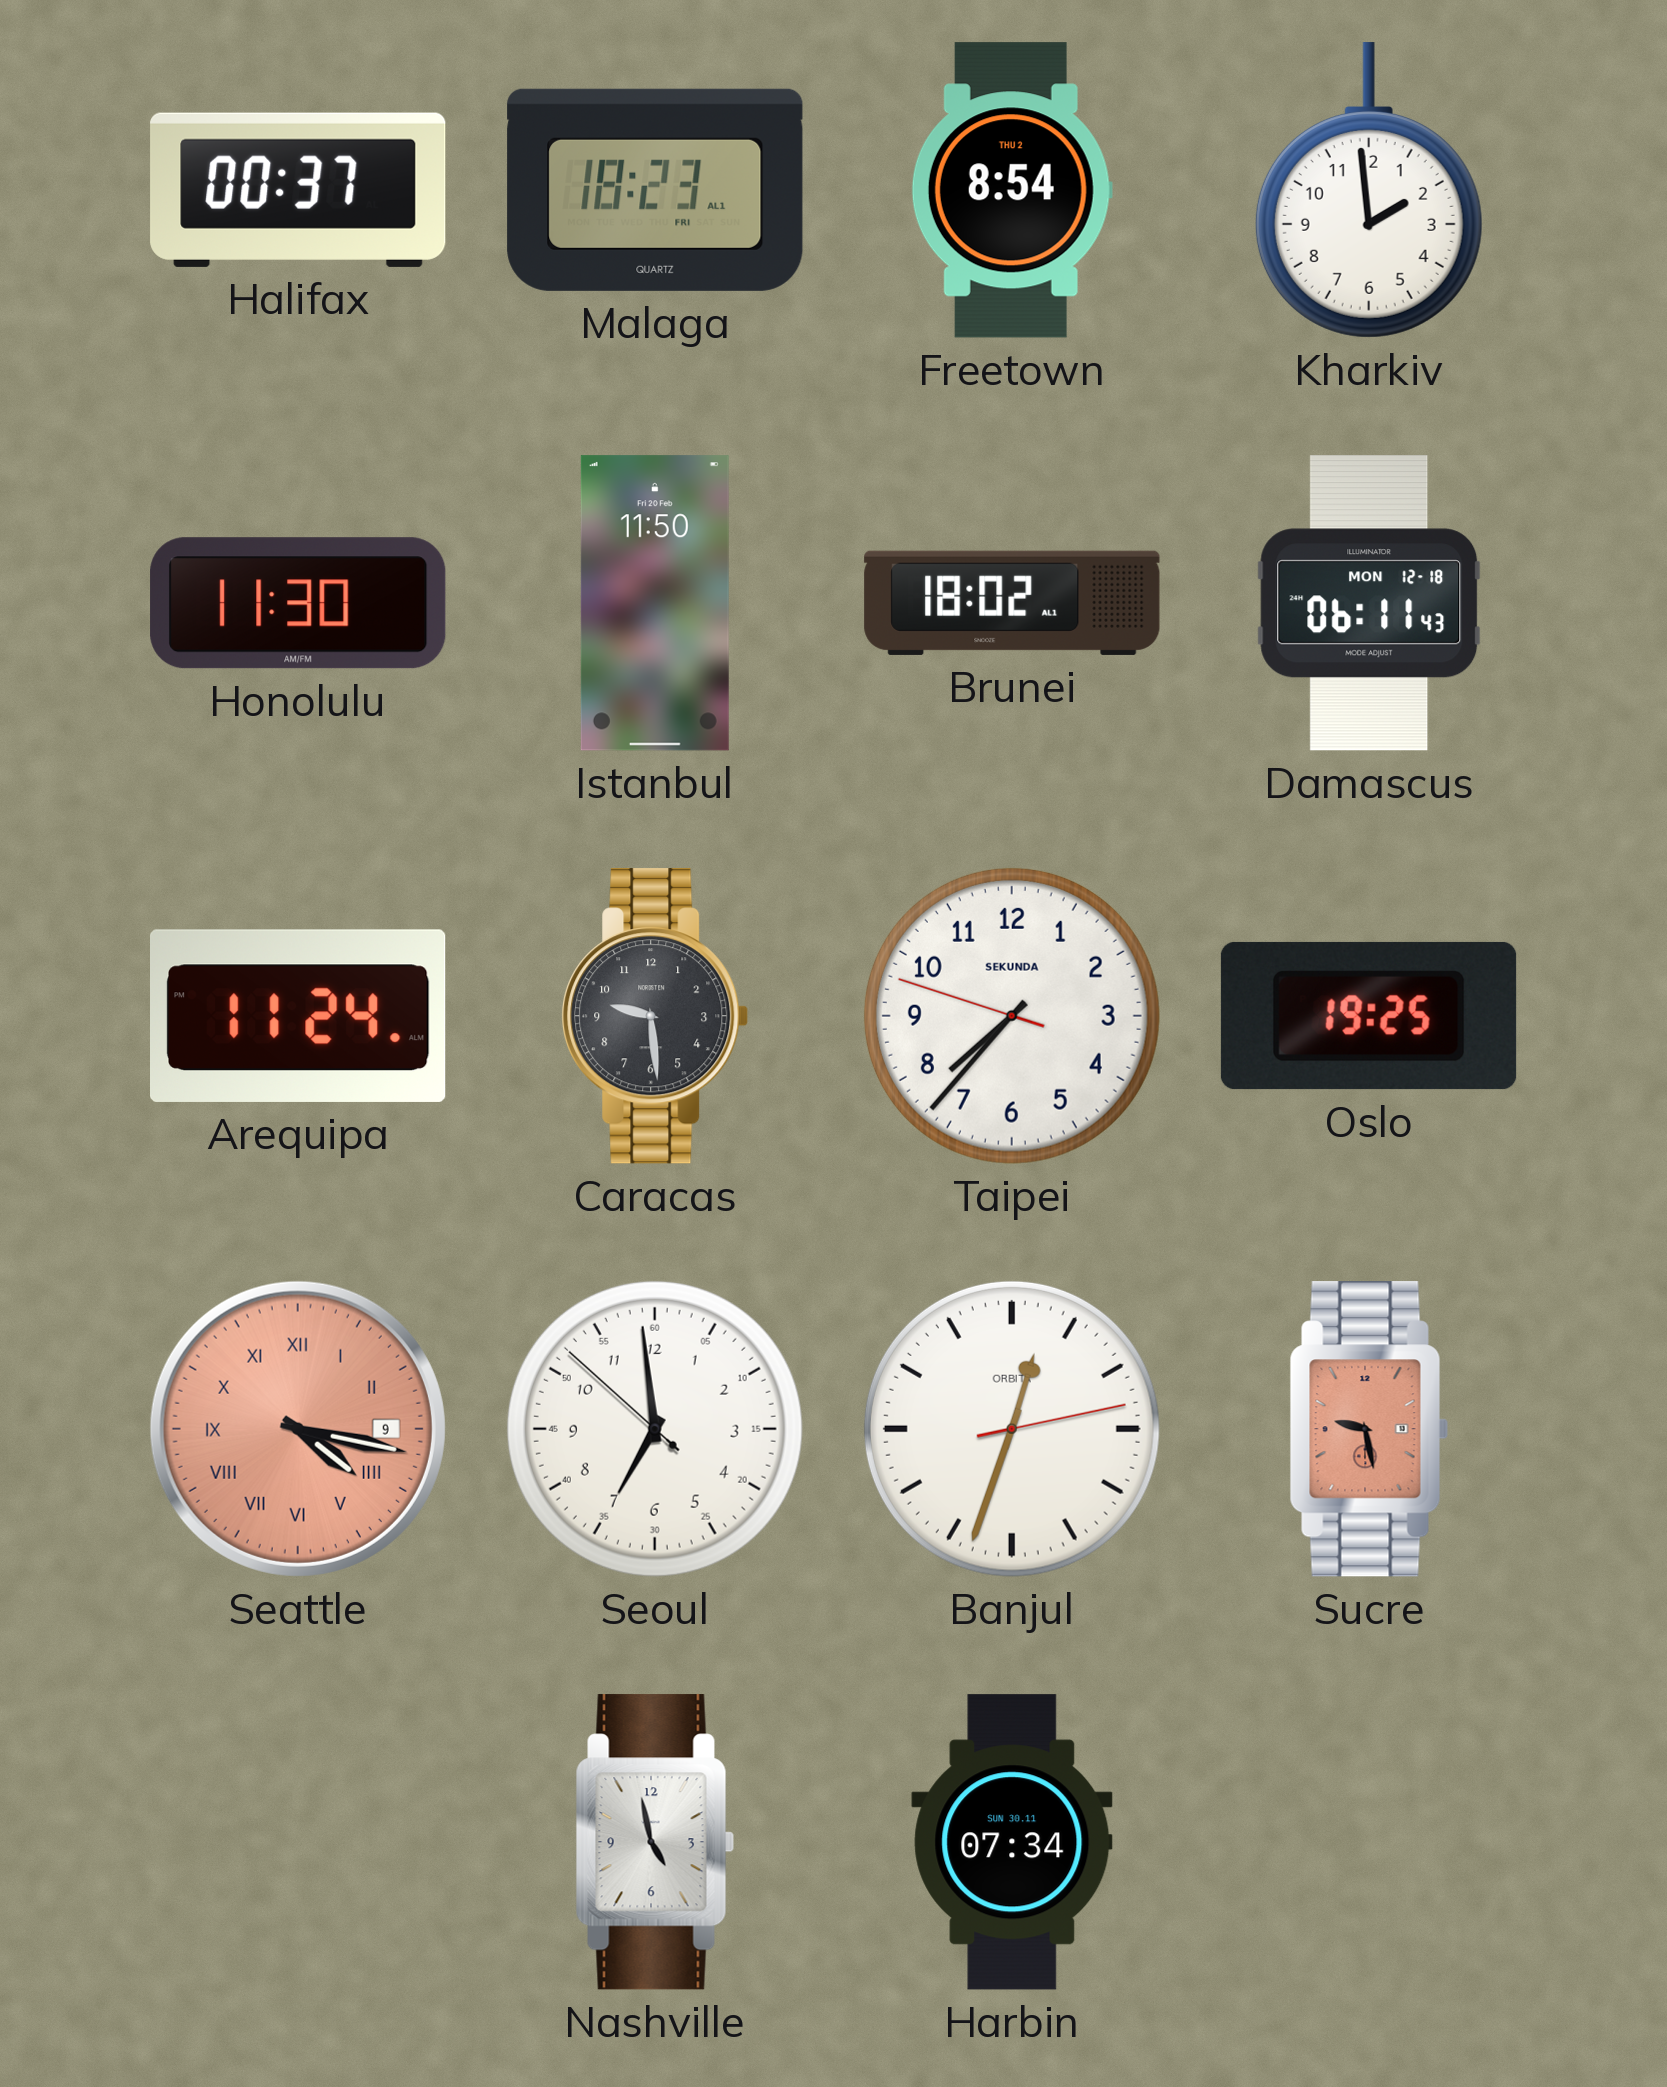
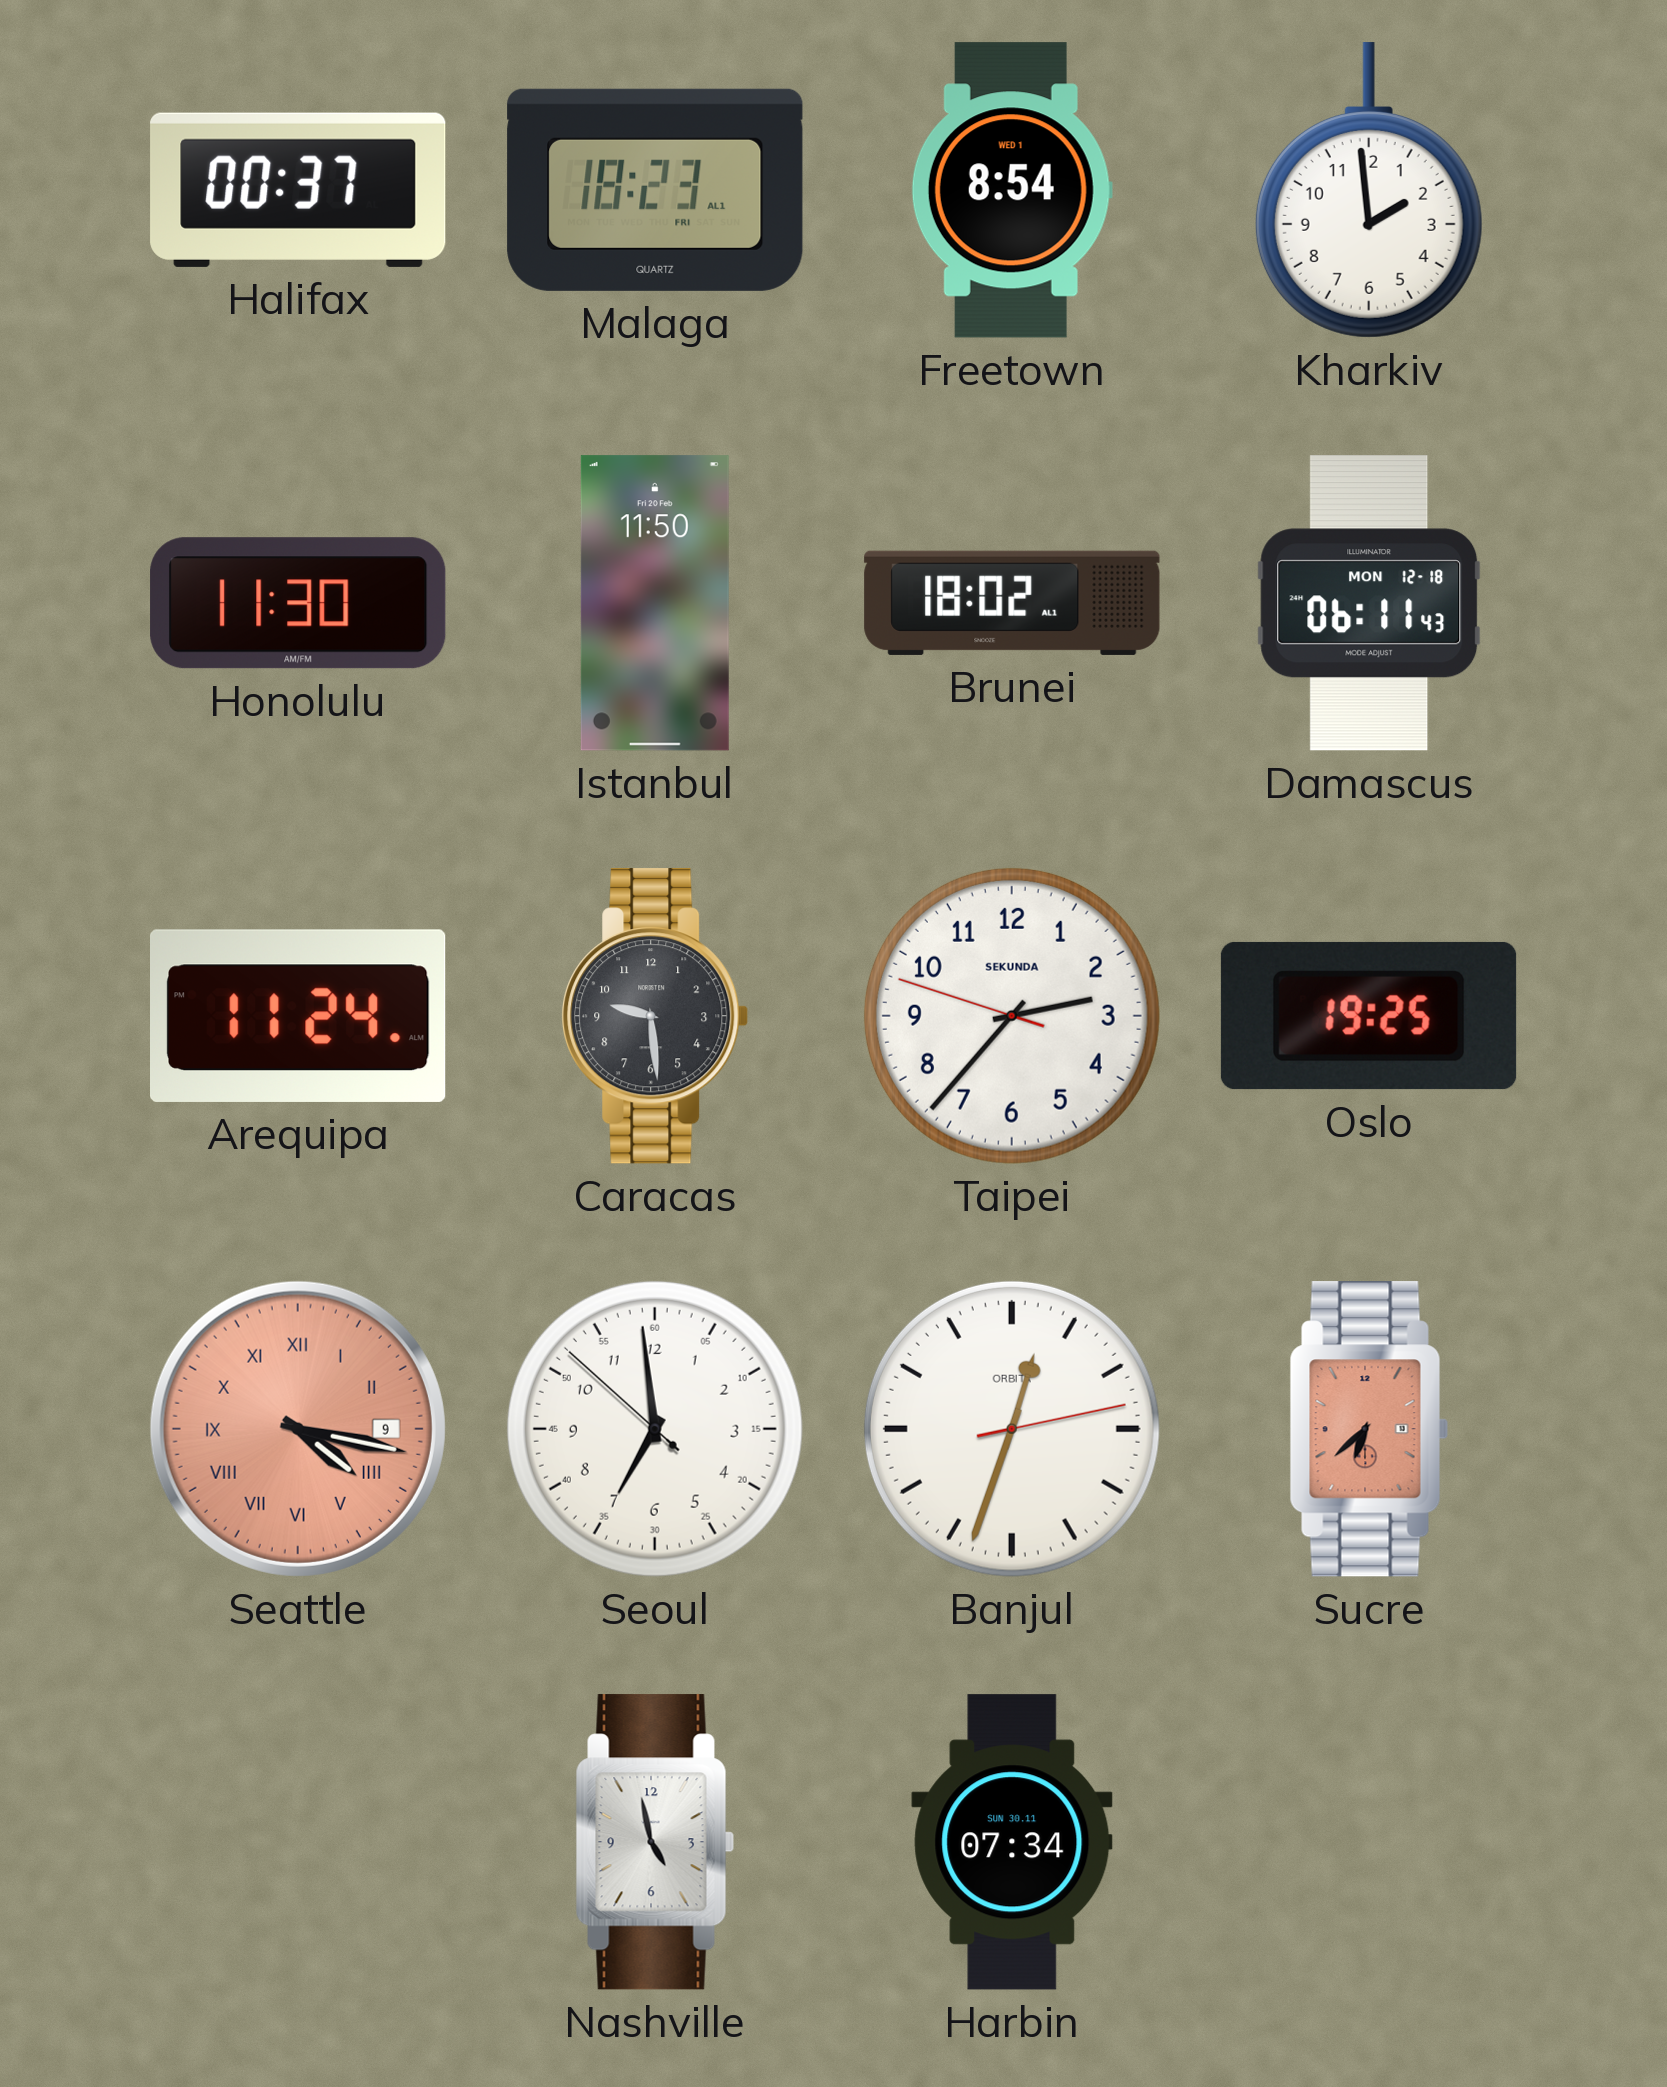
Freetown date: THU 2 -> WED 1
Taipei: 7:36 -> 2:36
Sucre: 9:28 -> 6:38
